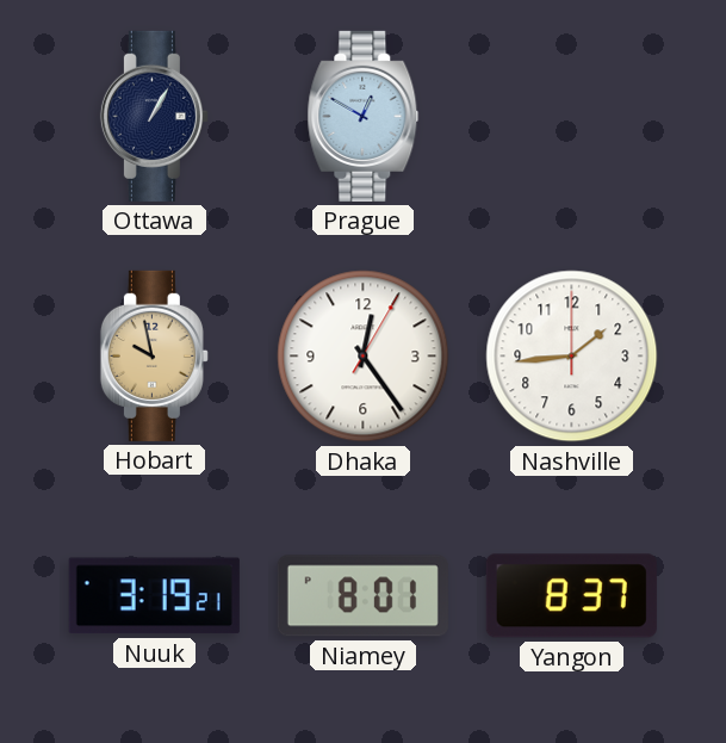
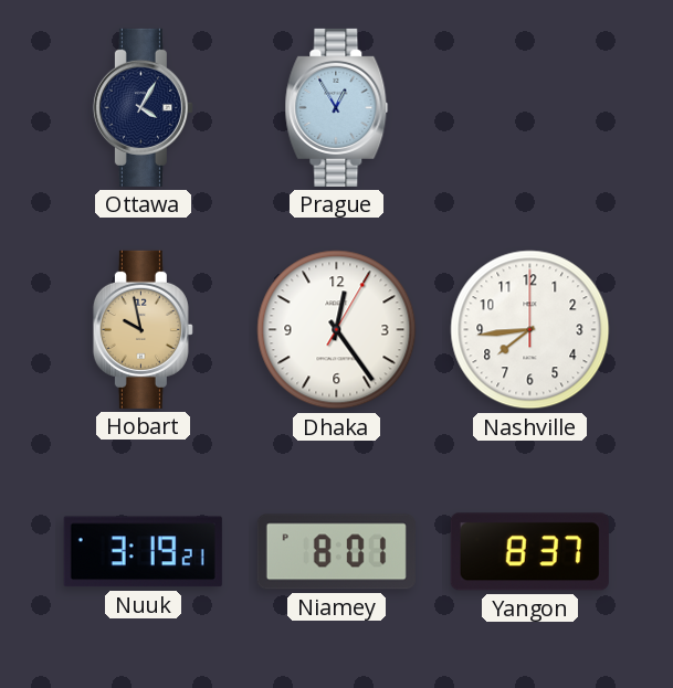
Ottawa: 1:05 -> 4:05
Prague: 12:50 -> 12:55
Nashville: 1:44 -> 7:44
